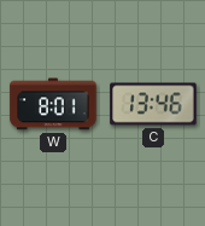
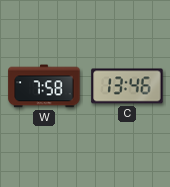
W: 8:01 -> 7:58
